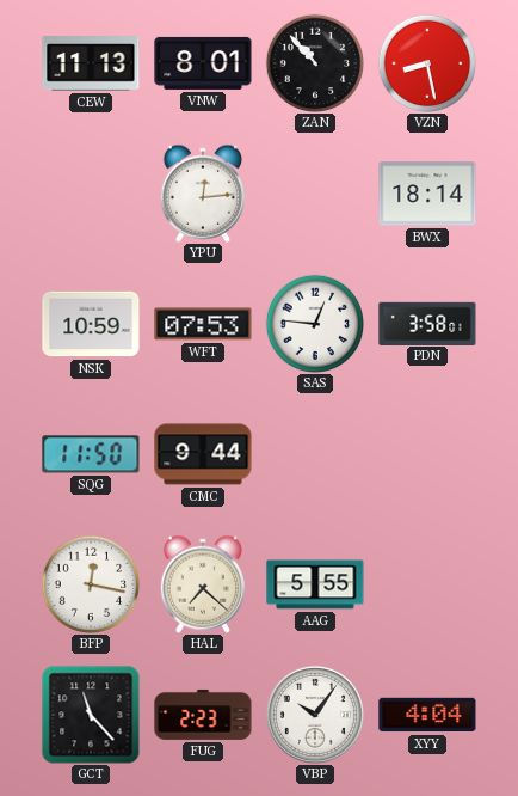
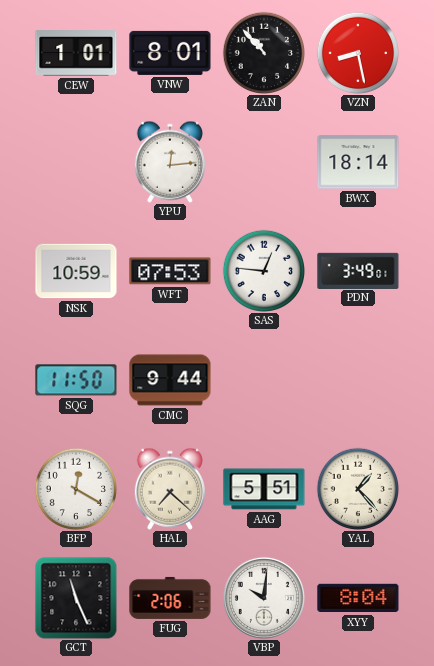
CEW: 11:13 -> 1:01
PDN: 3:58 -> 3:49
BFP: 12:17 -> 12:20
AAG: 5:55 -> 5:51
YAL: none -> 1:23
GCT: 11:23 -> 11:26
FUG: 2:23 -> 2:06
VBP: 10:06 -> 10:01
XYY: 4:04 -> 8:04
